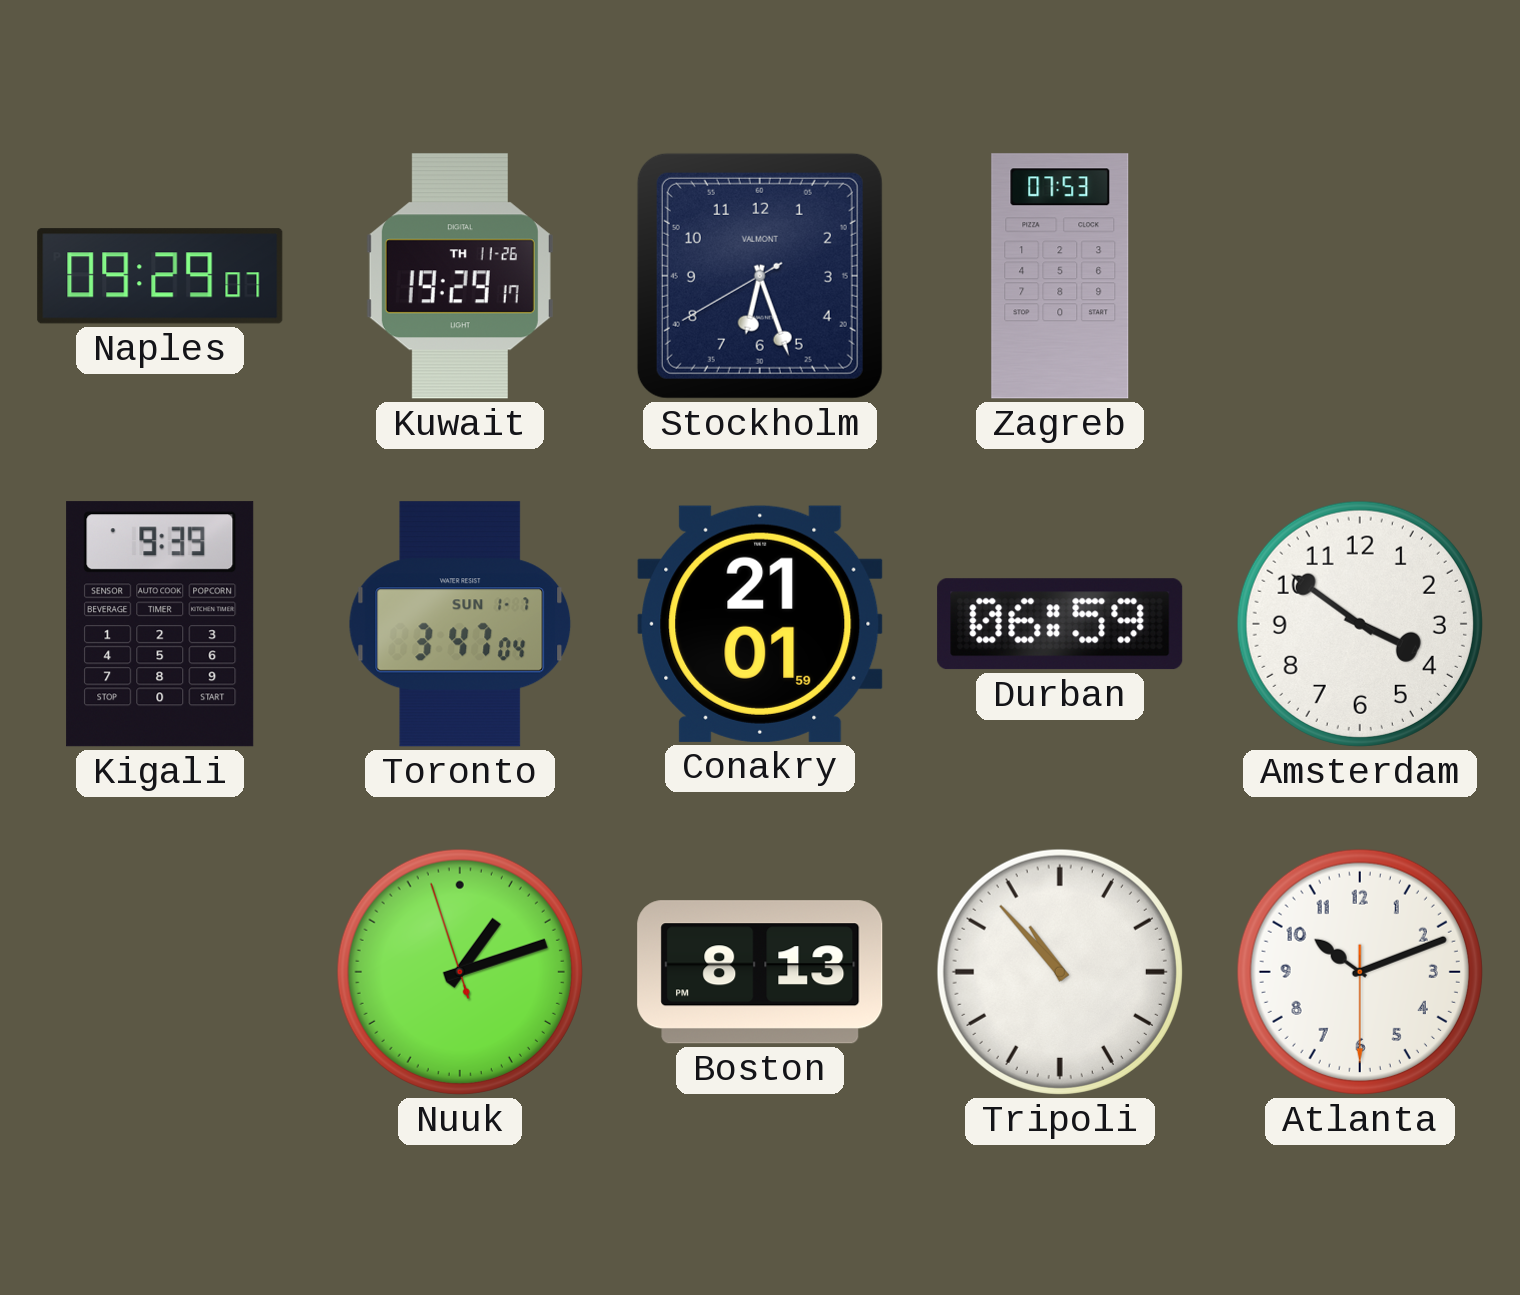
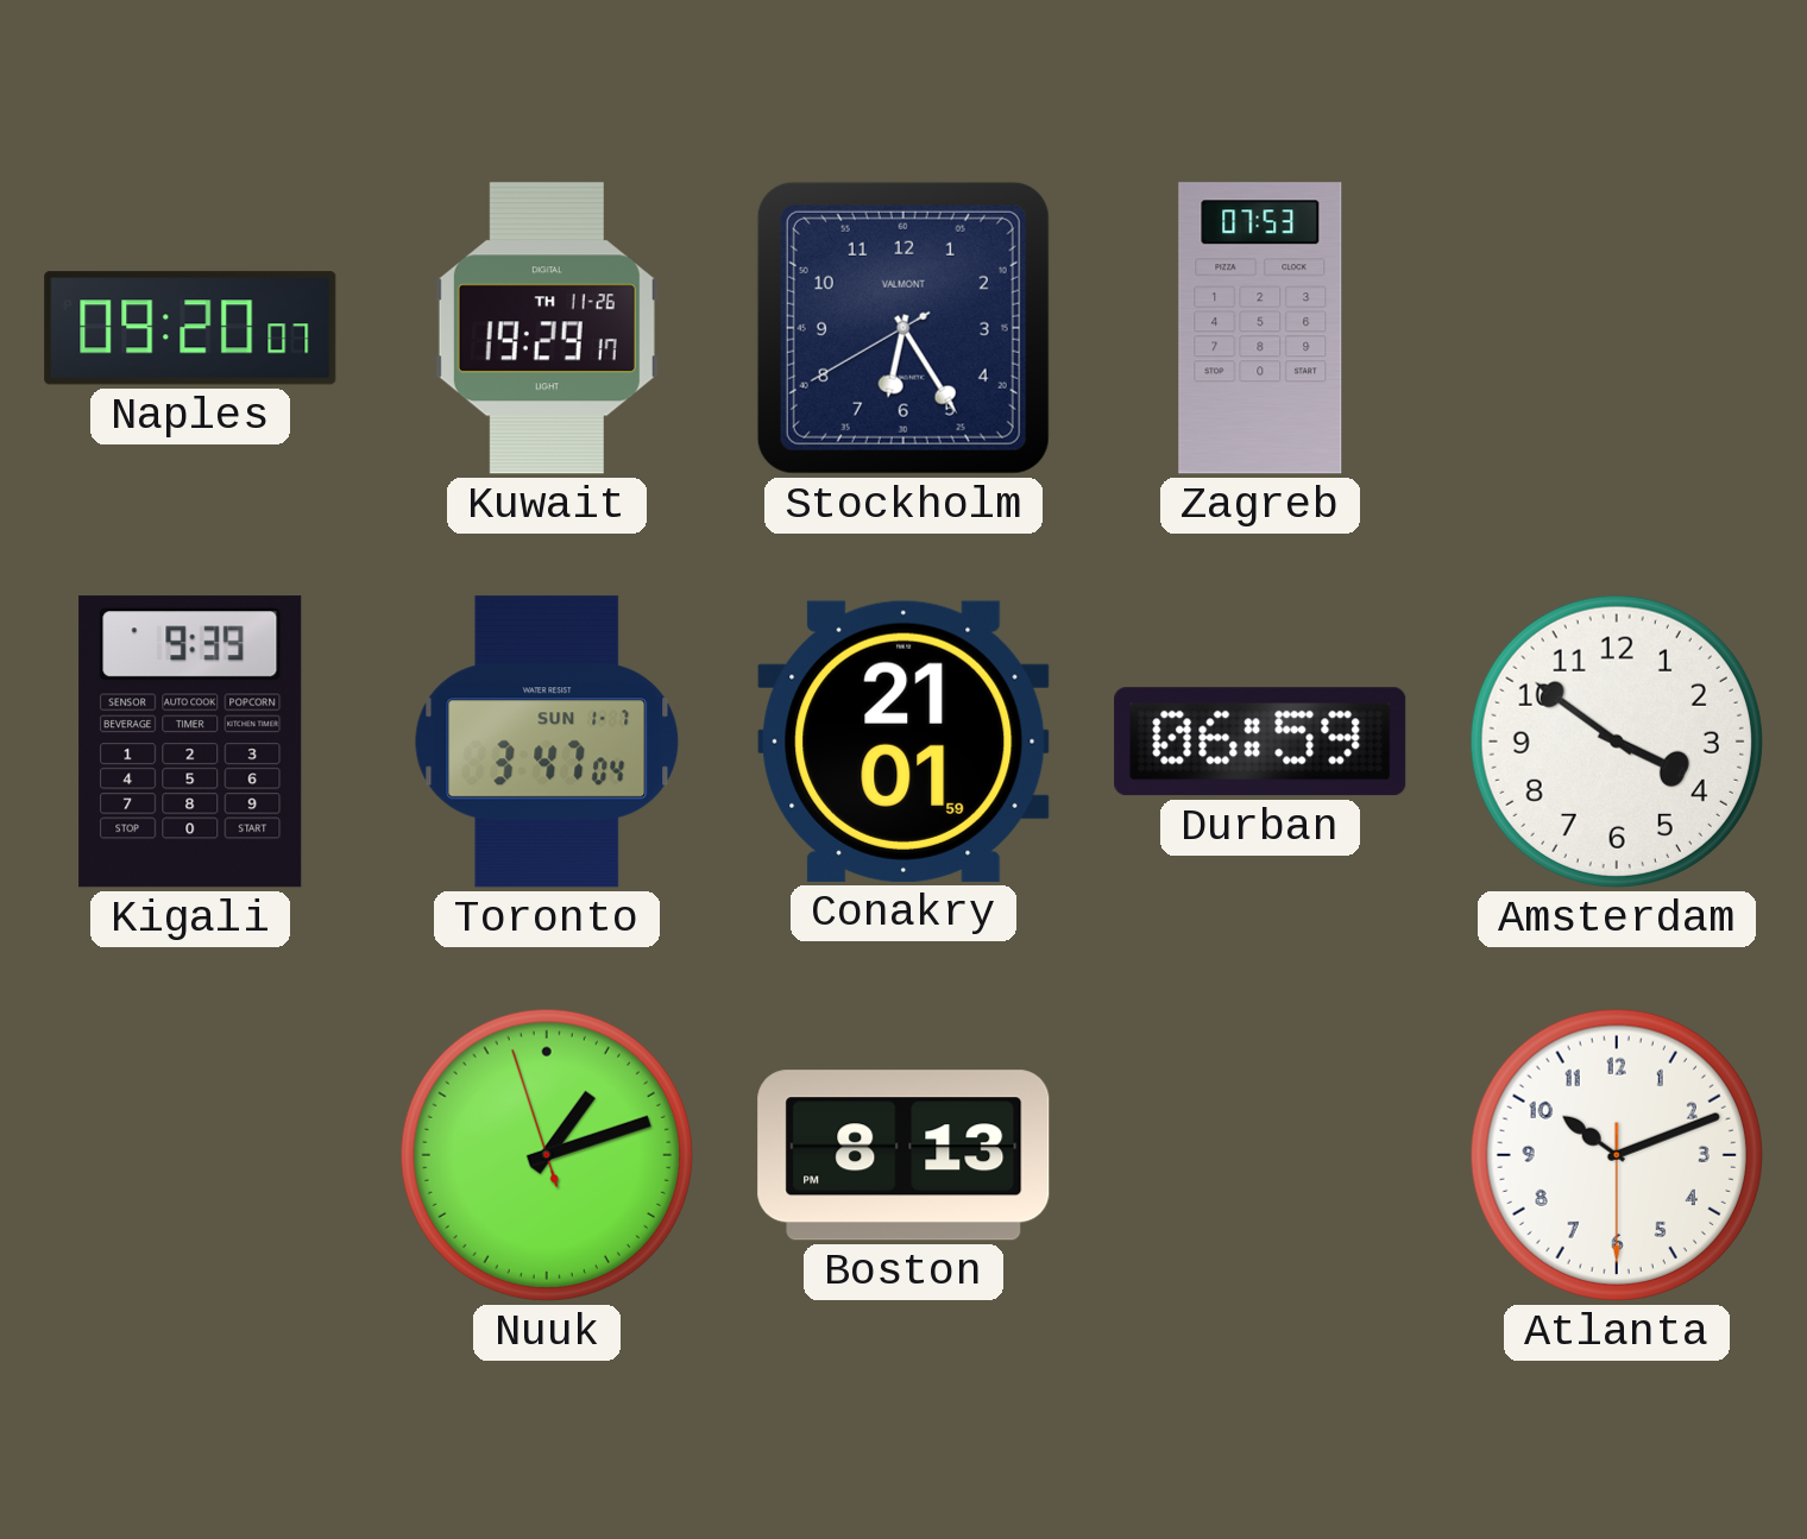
Naples: 09:29 -> 09:20
Stockholm: 6:26 -> 6:24
Tripoli: 10:53 -> none
